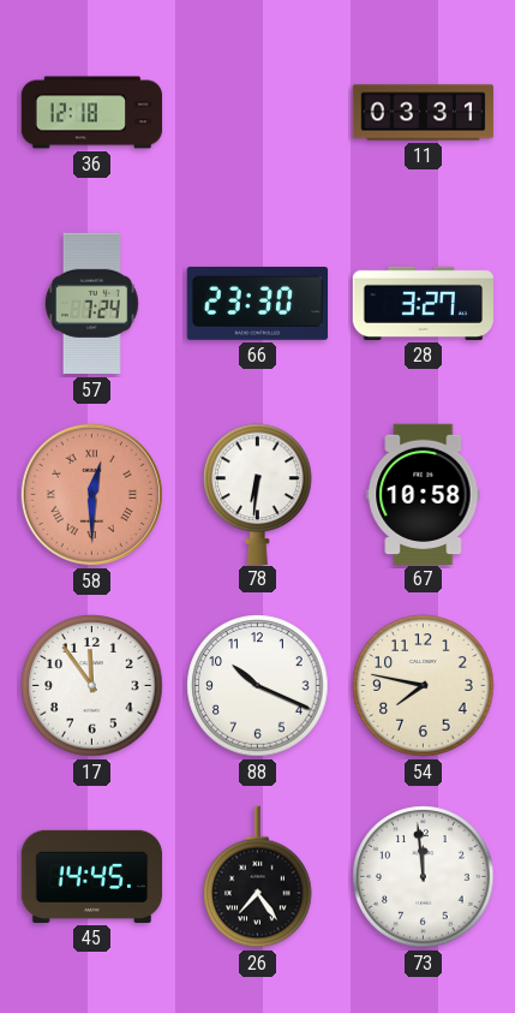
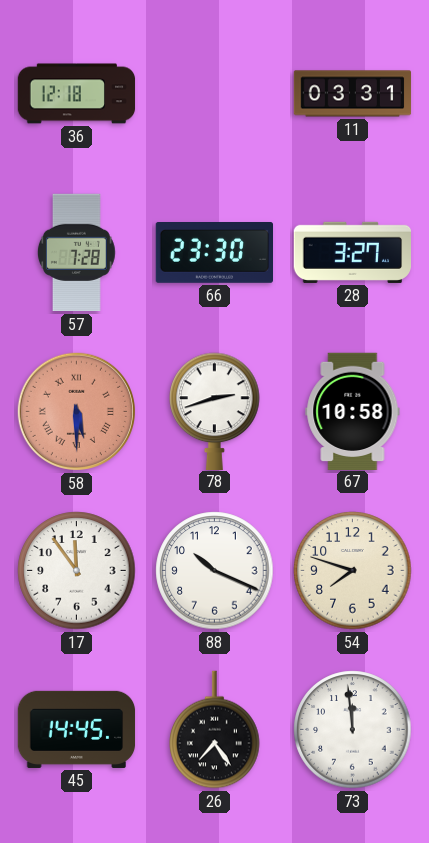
57: 7:24 -> 7:28
58: 12:30 -> 5:30
78: 6:31 -> 2:42
54: 7:47 -> 7:48
